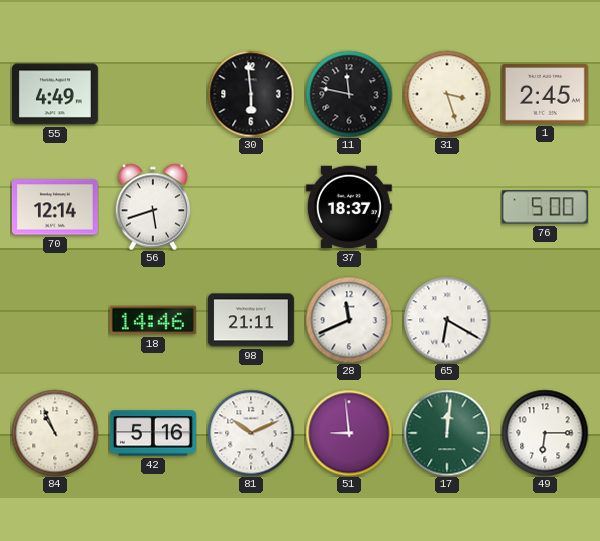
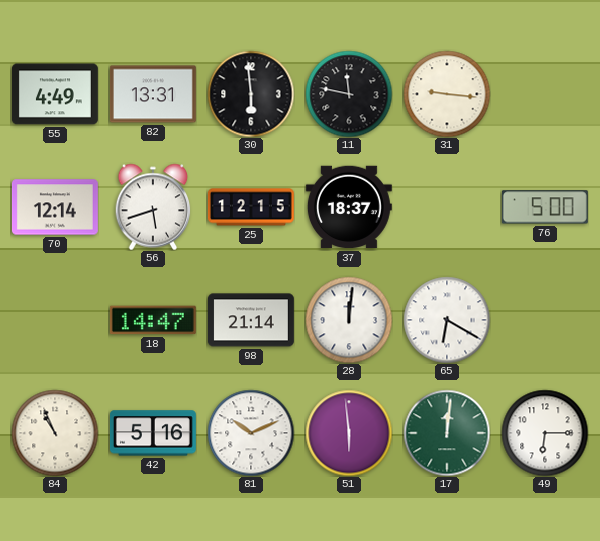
82: none -> 13:31
31: 3:27 -> 9:16
1: 2:45 -> none
25: none -> 12:15
18: 14:46 -> 14:47
98: 21:11 -> 21:14
28: 11:41 -> 12:01
51: 8:59 -> 5:59
